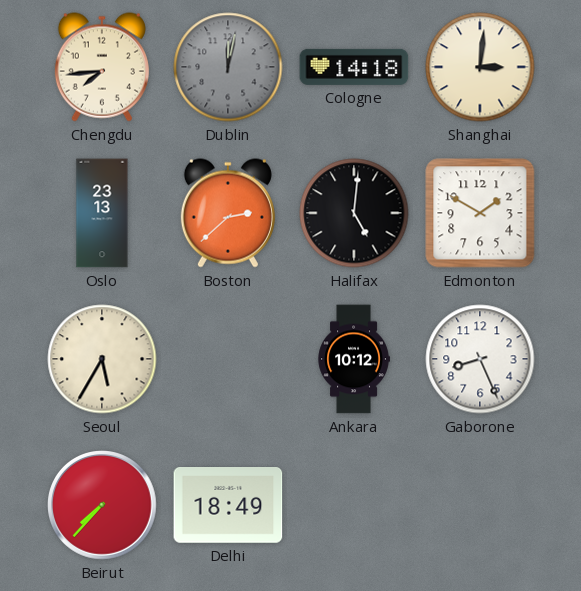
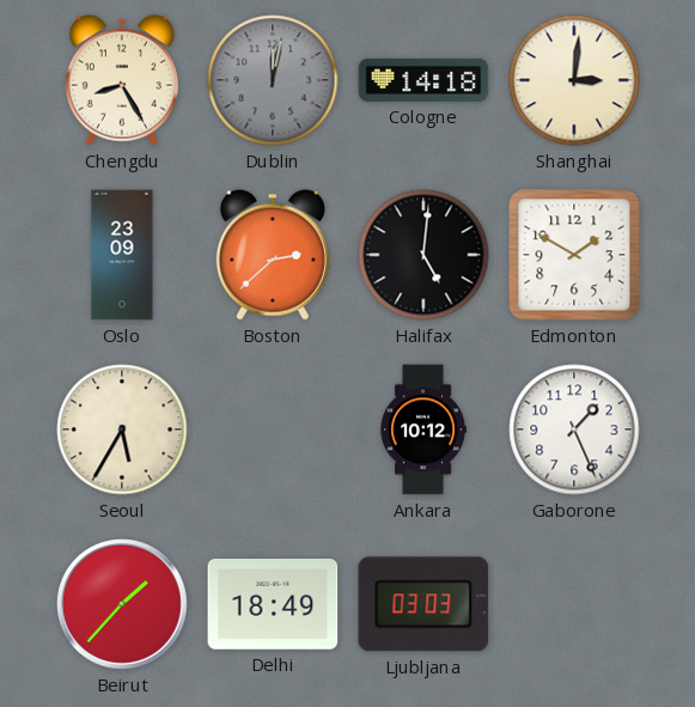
Chengdu: 7:44 -> 8:25
Oslo: 23:13 -> 23:09
Gaborone: 8:26 -> 1:26
Beirut: 7:37 -> 1:37
Ljubljana: none -> 03:03
